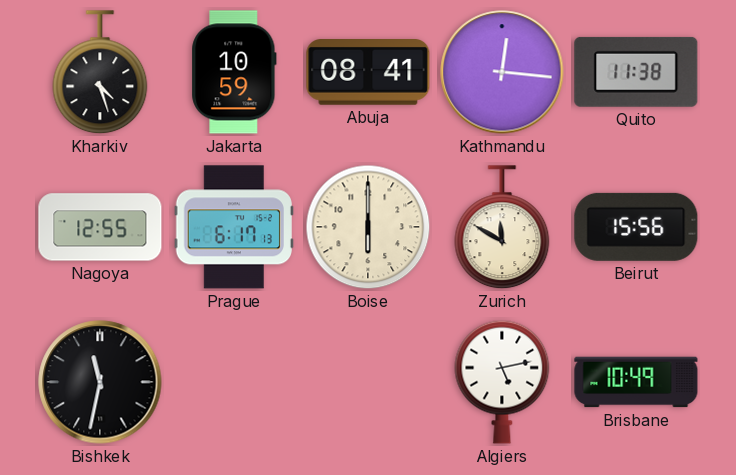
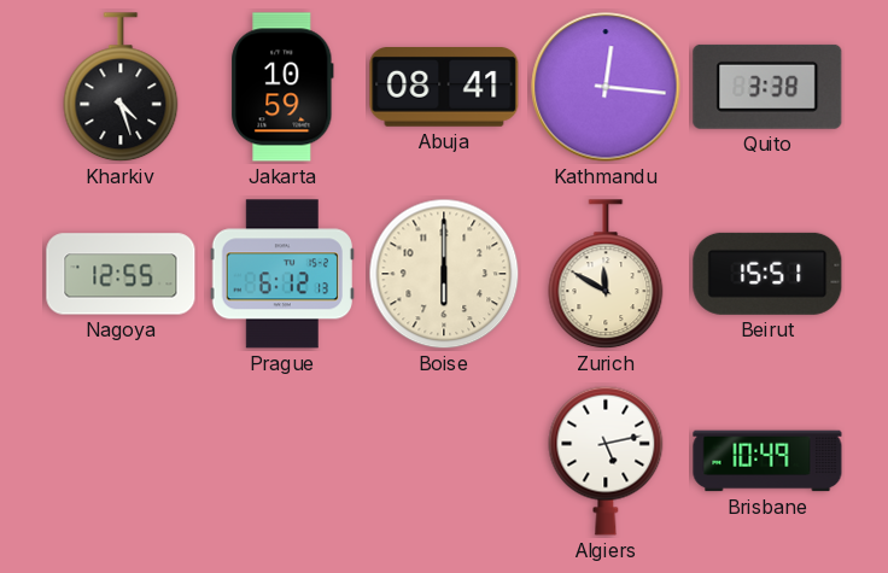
Quito: 11:38 -> 3:38
Prague: 6:17 -> 6:12
Beirut: 15:56 -> 15:51
Bishkek: 11:32 -> none
